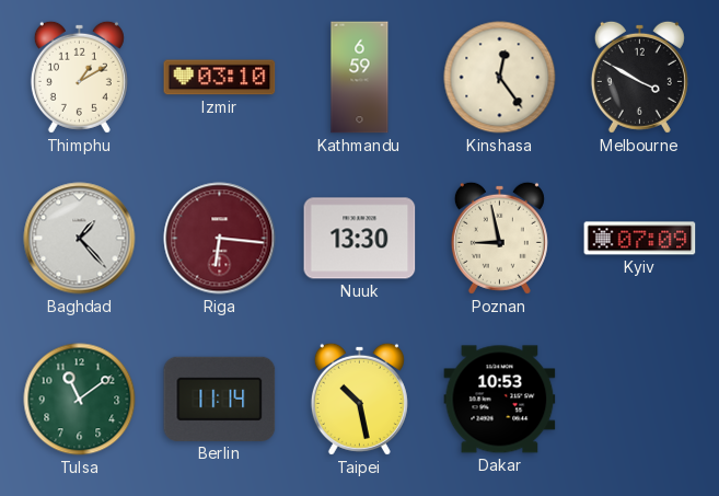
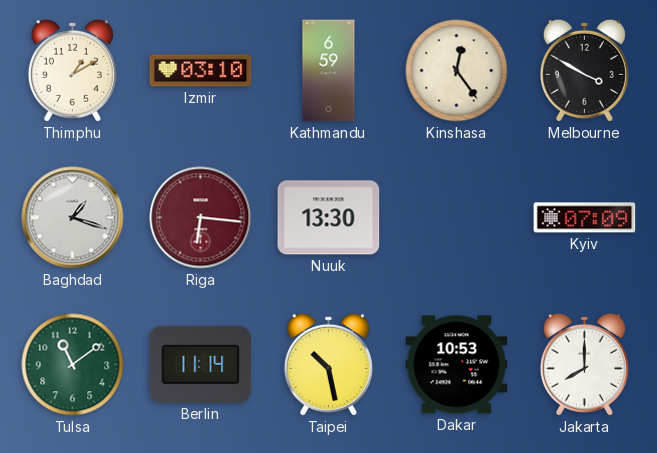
Baghdad: 1:23 -> 1:18
Poznan: 8:58 -> none
Jakarta: none -> 8:00
